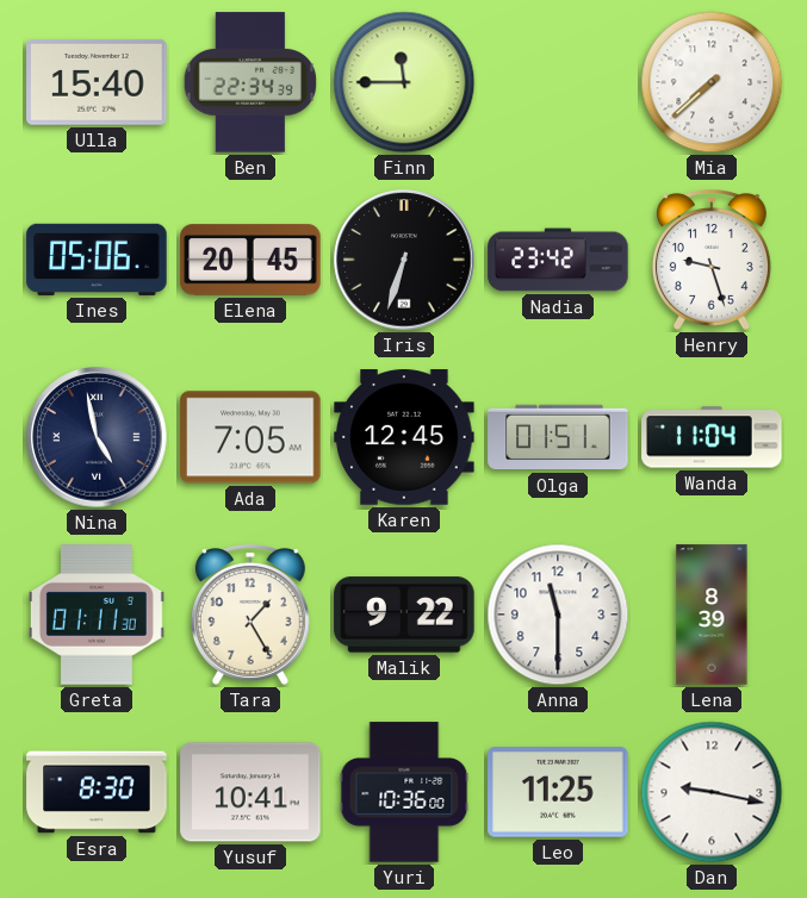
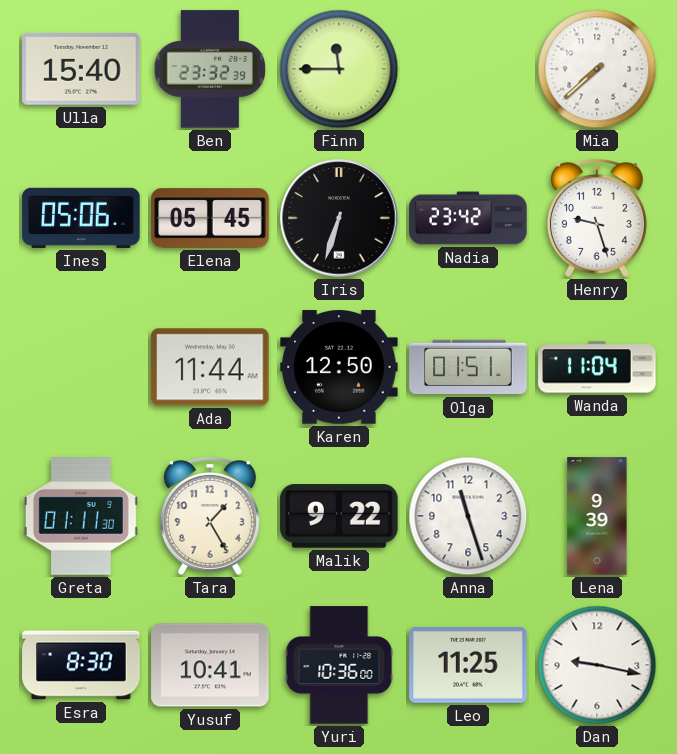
Ben: 22:34 -> 23:32
Elena: 20:45 -> 05:45
Nina: 4:58 -> none
Ada: 7:05 -> 11:44
Karen: 12:45 -> 12:50
Anna: 11:30 -> 11:27
Lena: 8:39 -> 9:39
